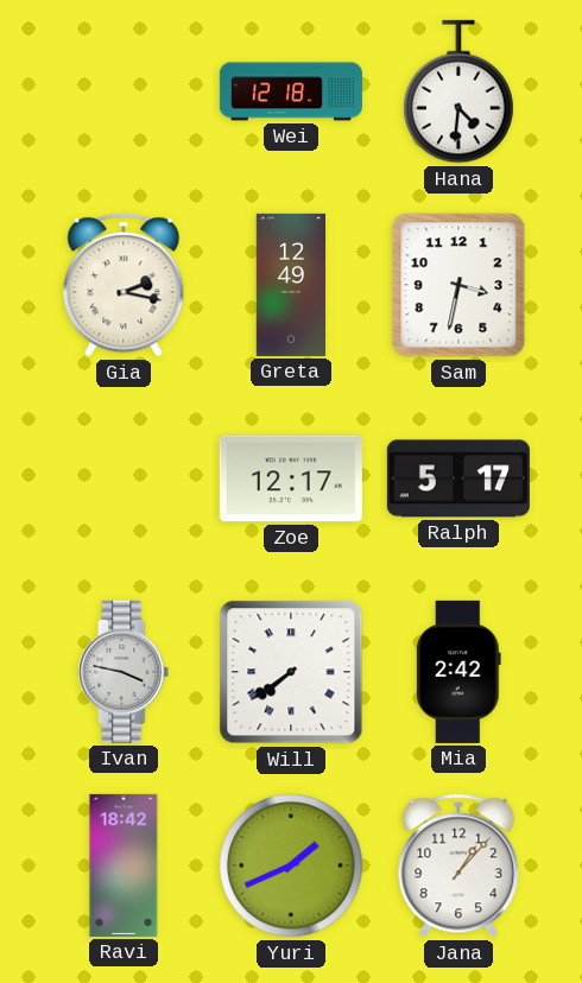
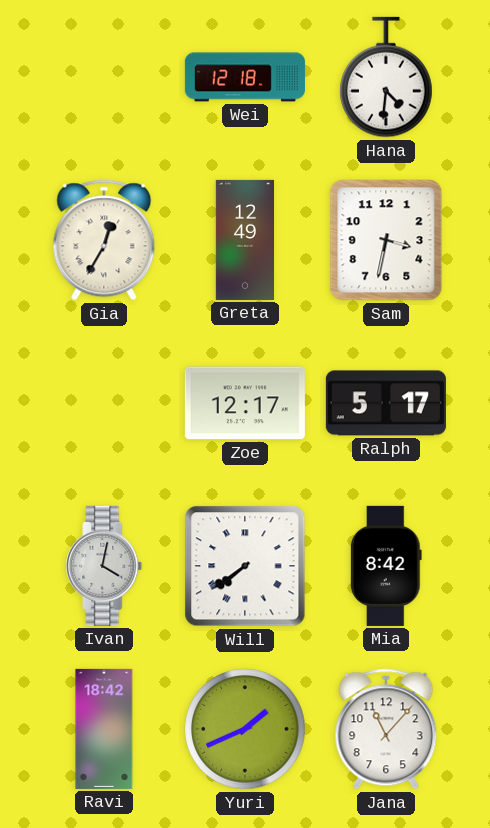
Gia: 2:17 -> 12:35
Ivan: 3:47 -> 4:02
Mia: 2:42 -> 8:42
Jana: 1:07 -> 11:07
